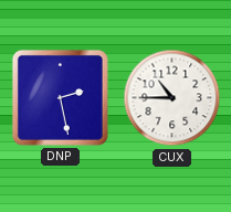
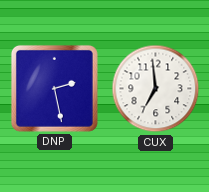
CUX: 10:45 -> 6:59
